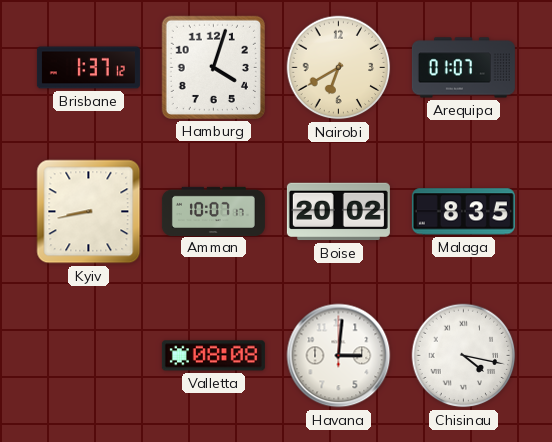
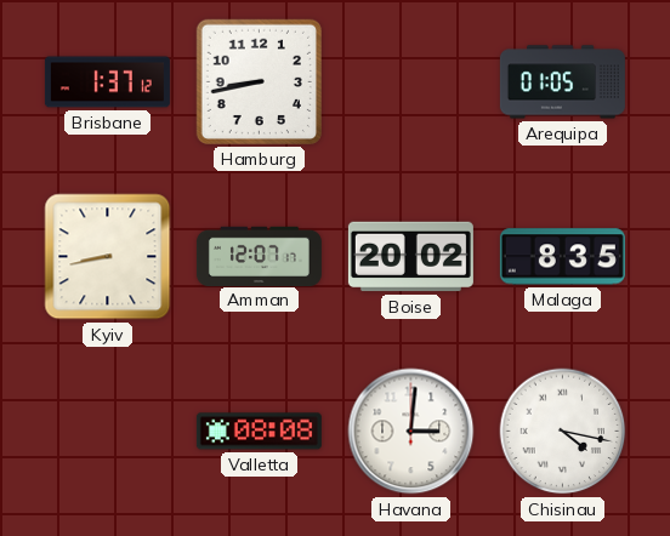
Hamburg: 4:03 -> 8:43
Nairobi: 6:40 -> none
Arequipa: 01:07 -> 01:05
Amman: 10:07 -> 12:07
